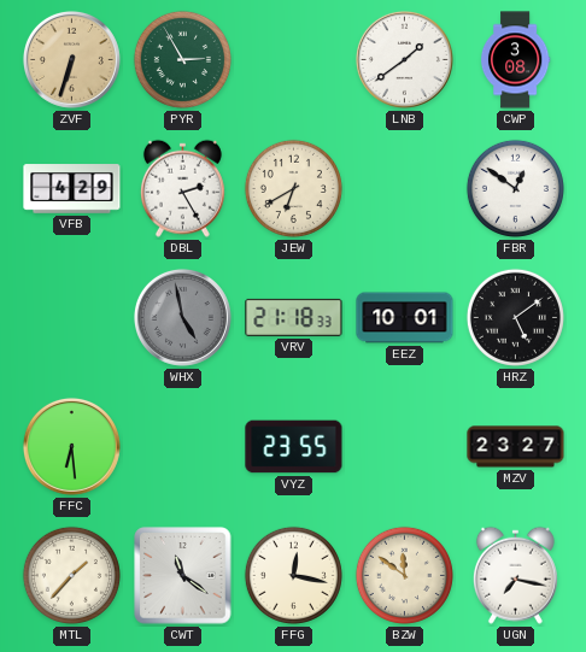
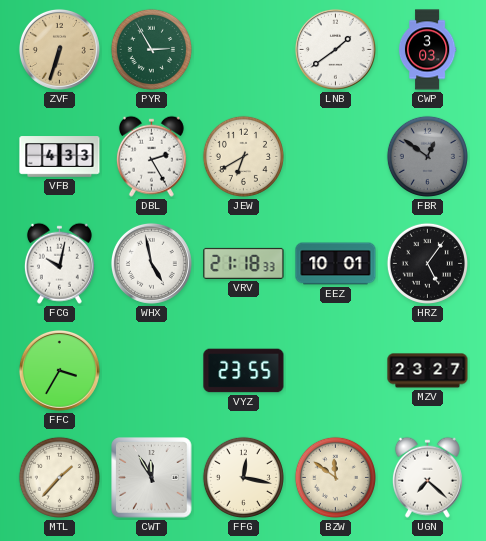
CWP: 3:08 -> 3:03
VFB: 4:29 -> 4:33
FBR dial: white -> grey
FCG: none -> 10:02
WHX dial: grey -> white
HRZ: 5:09 -> 5:06
FFC: 6:29 -> 3:35
CWT: 11:21 -> 11:55
UGN: 7:17 -> 7:22
